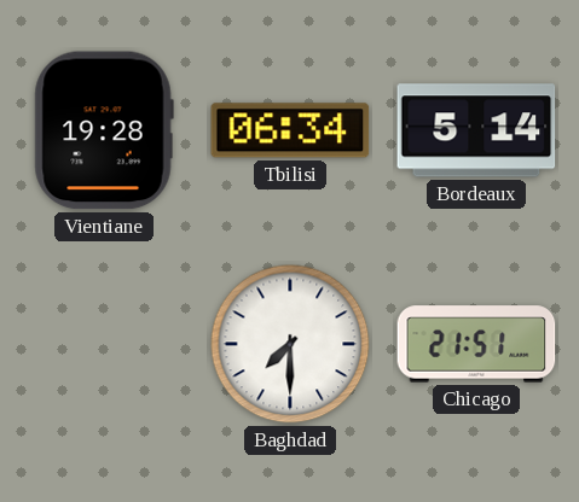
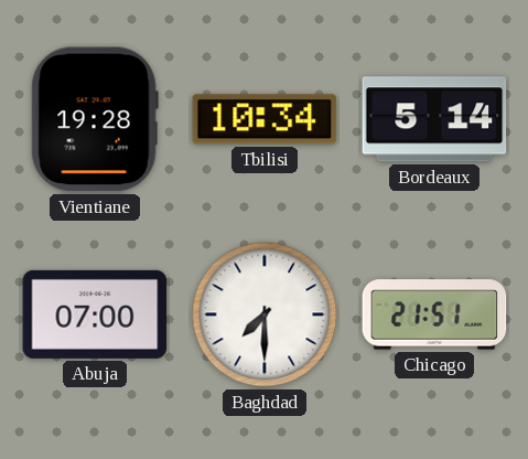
Tbilisi: 06:34 -> 10:34
Abuja: none -> 07:00
